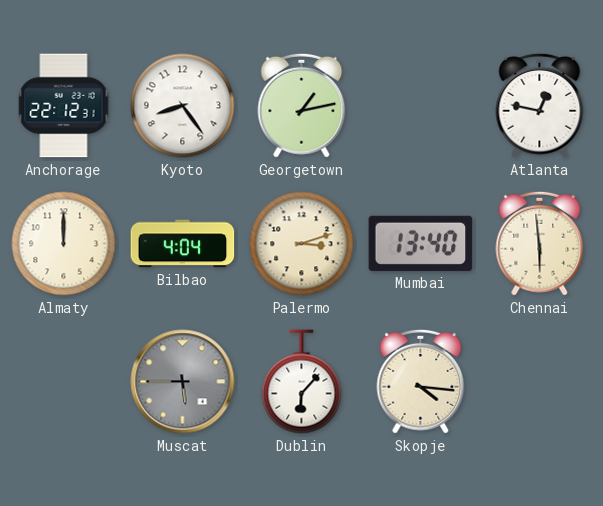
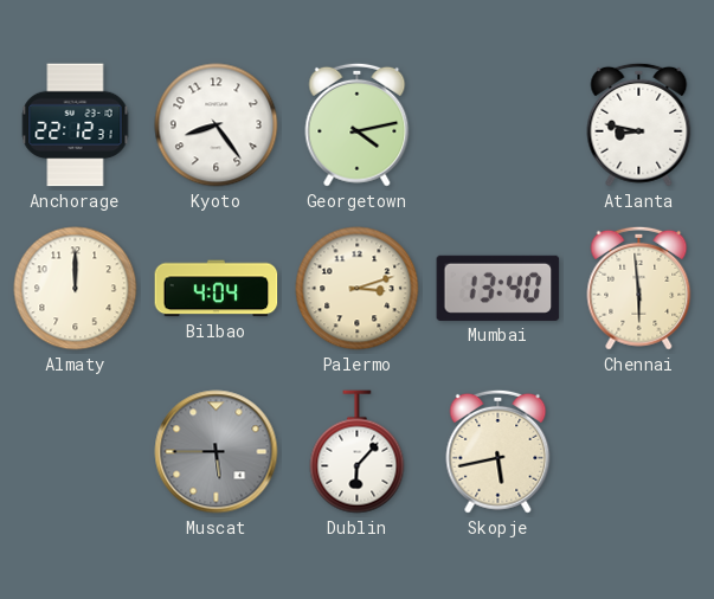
Georgetown: 1:13 -> 4:13
Atlanta: 12:47 -> 8:47
Skopje: 4:16 -> 5:43
